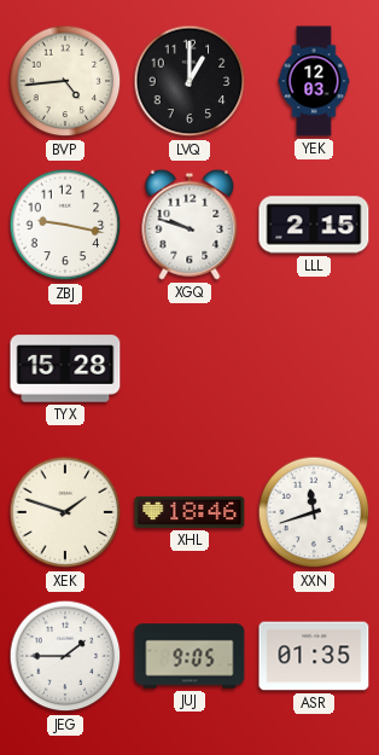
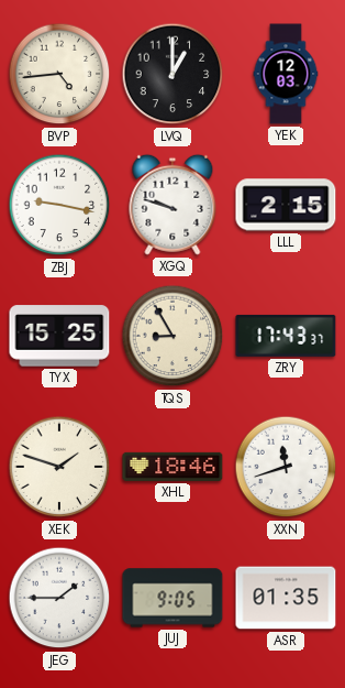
TYX: 15:28 -> 15:25
TQS: none -> 8:55
ZRY: none -> 17:43
